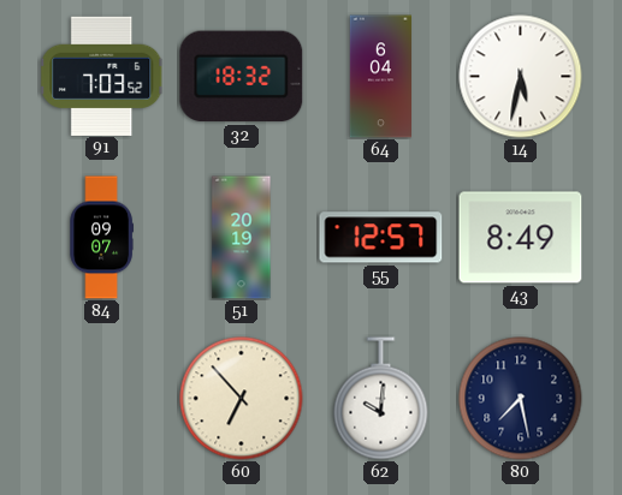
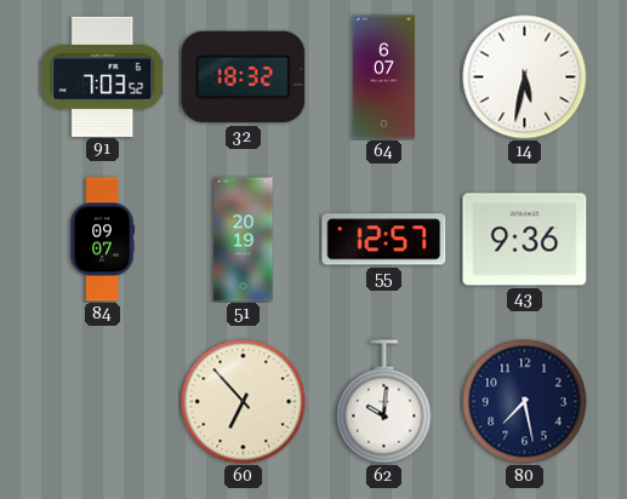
64: 6:04 -> 6:07
43: 8:49 -> 9:36
